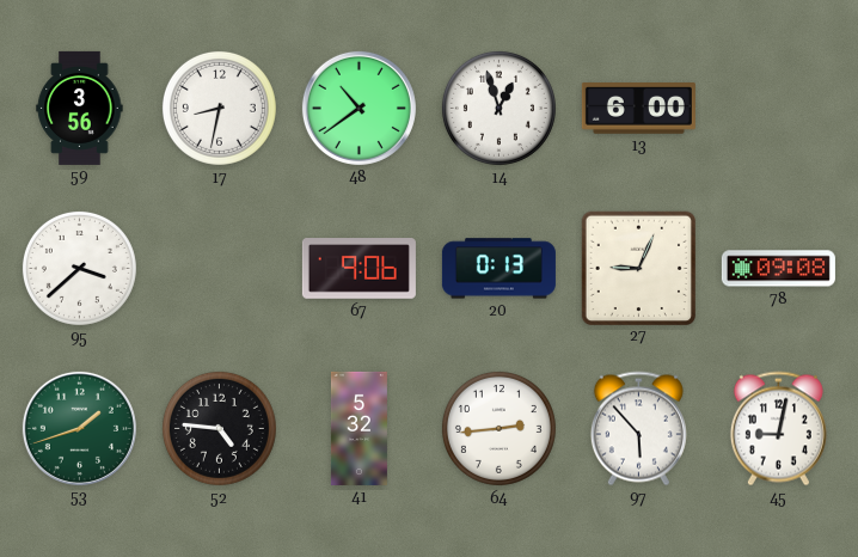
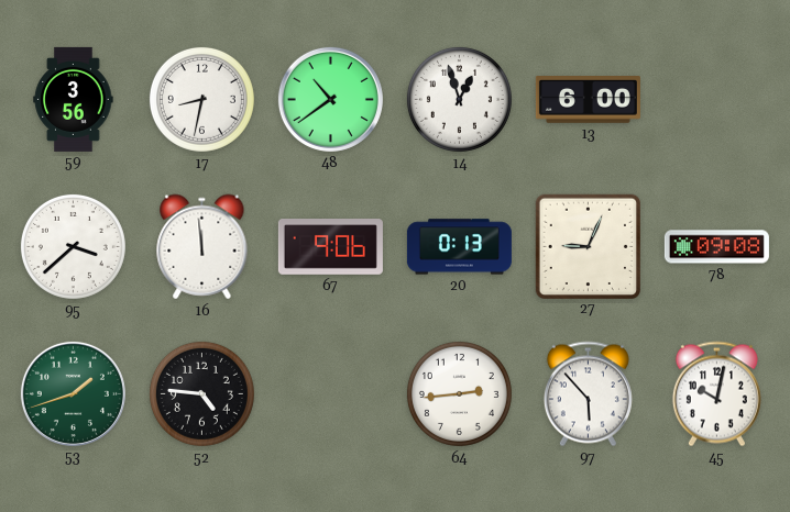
16: none -> 11:59
41: 5:32 -> none
45: 9:02 -> 10:02
